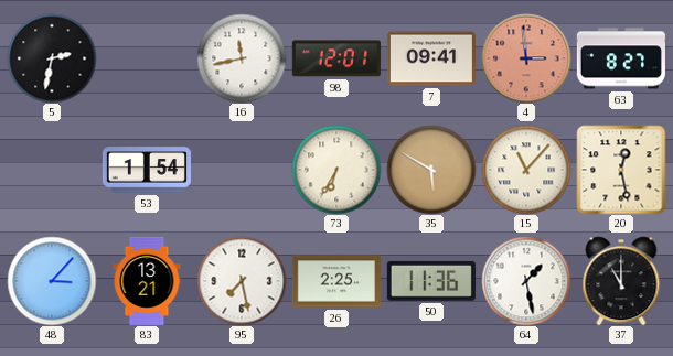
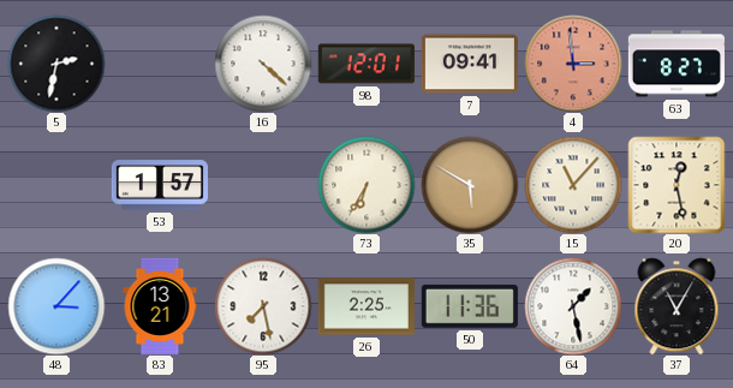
16: 11:43 -> 4:22
53: 1:54 -> 1:57
37: 11:00 -> 11:05
